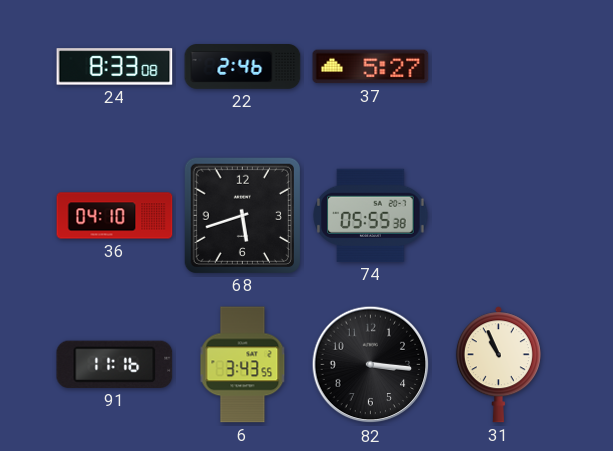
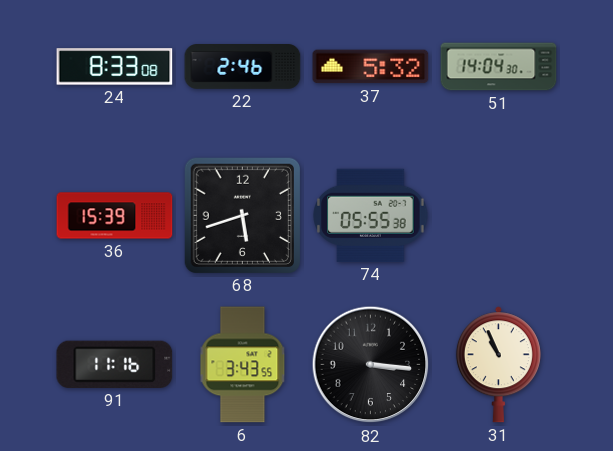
37: 5:27 -> 5:32
51: none -> 14:04
36: 04:10 -> 15:39
